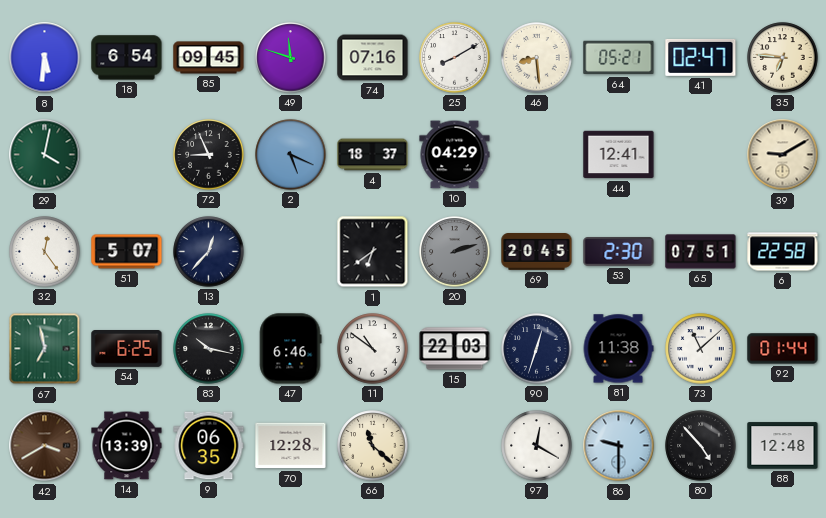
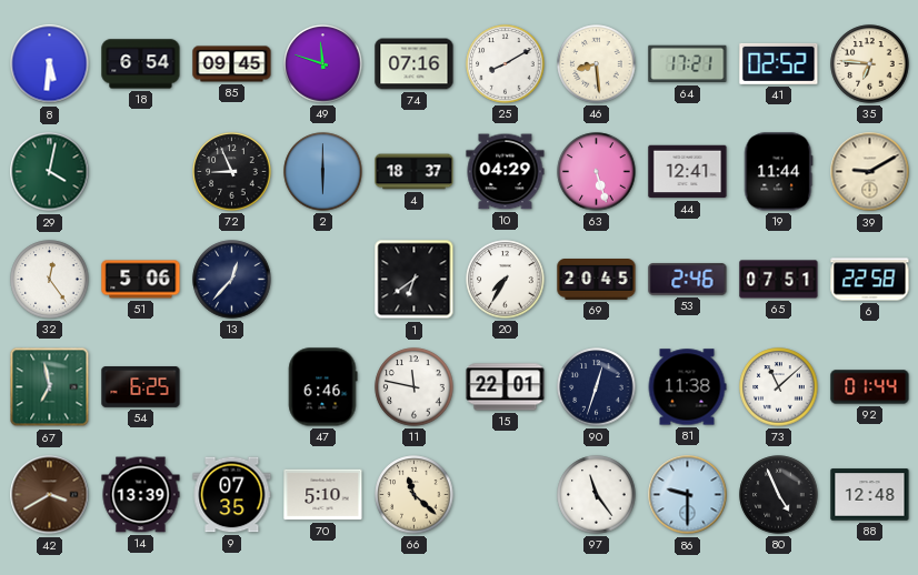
64: 05:21 -> 17:21
41: 02:47 -> 02:52
2: 5:19 -> 6:00
63: none -> 5:27
19: none -> 11:44
51: 5:07 -> 5:06
20: 2:12 -> 7:35
20 dial: grey -> white
53: 2:30 -> 2:46
83: 10:17 -> none
11: 10:51 -> 11:47
15: 22:03 -> 22:01
9: 06:35 -> 07:35
70: 12:28 -> 5:10
97: 12:20 -> 11:24
80: 4:53 -> 4:56
